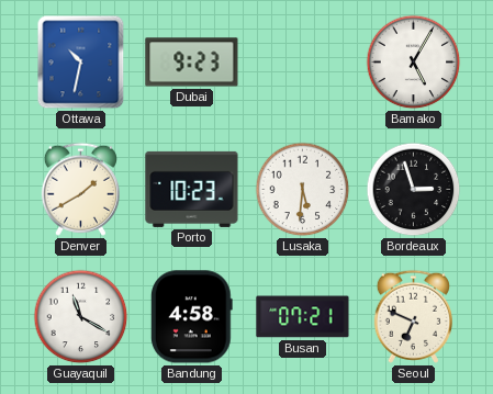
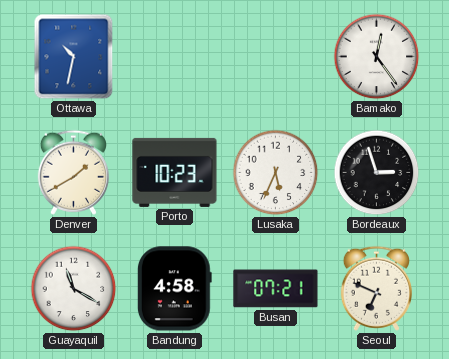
Dubai: 9:23 -> none
Bamako: 5:05 -> 12:24
Lusaka: 5:31 -> 5:34
